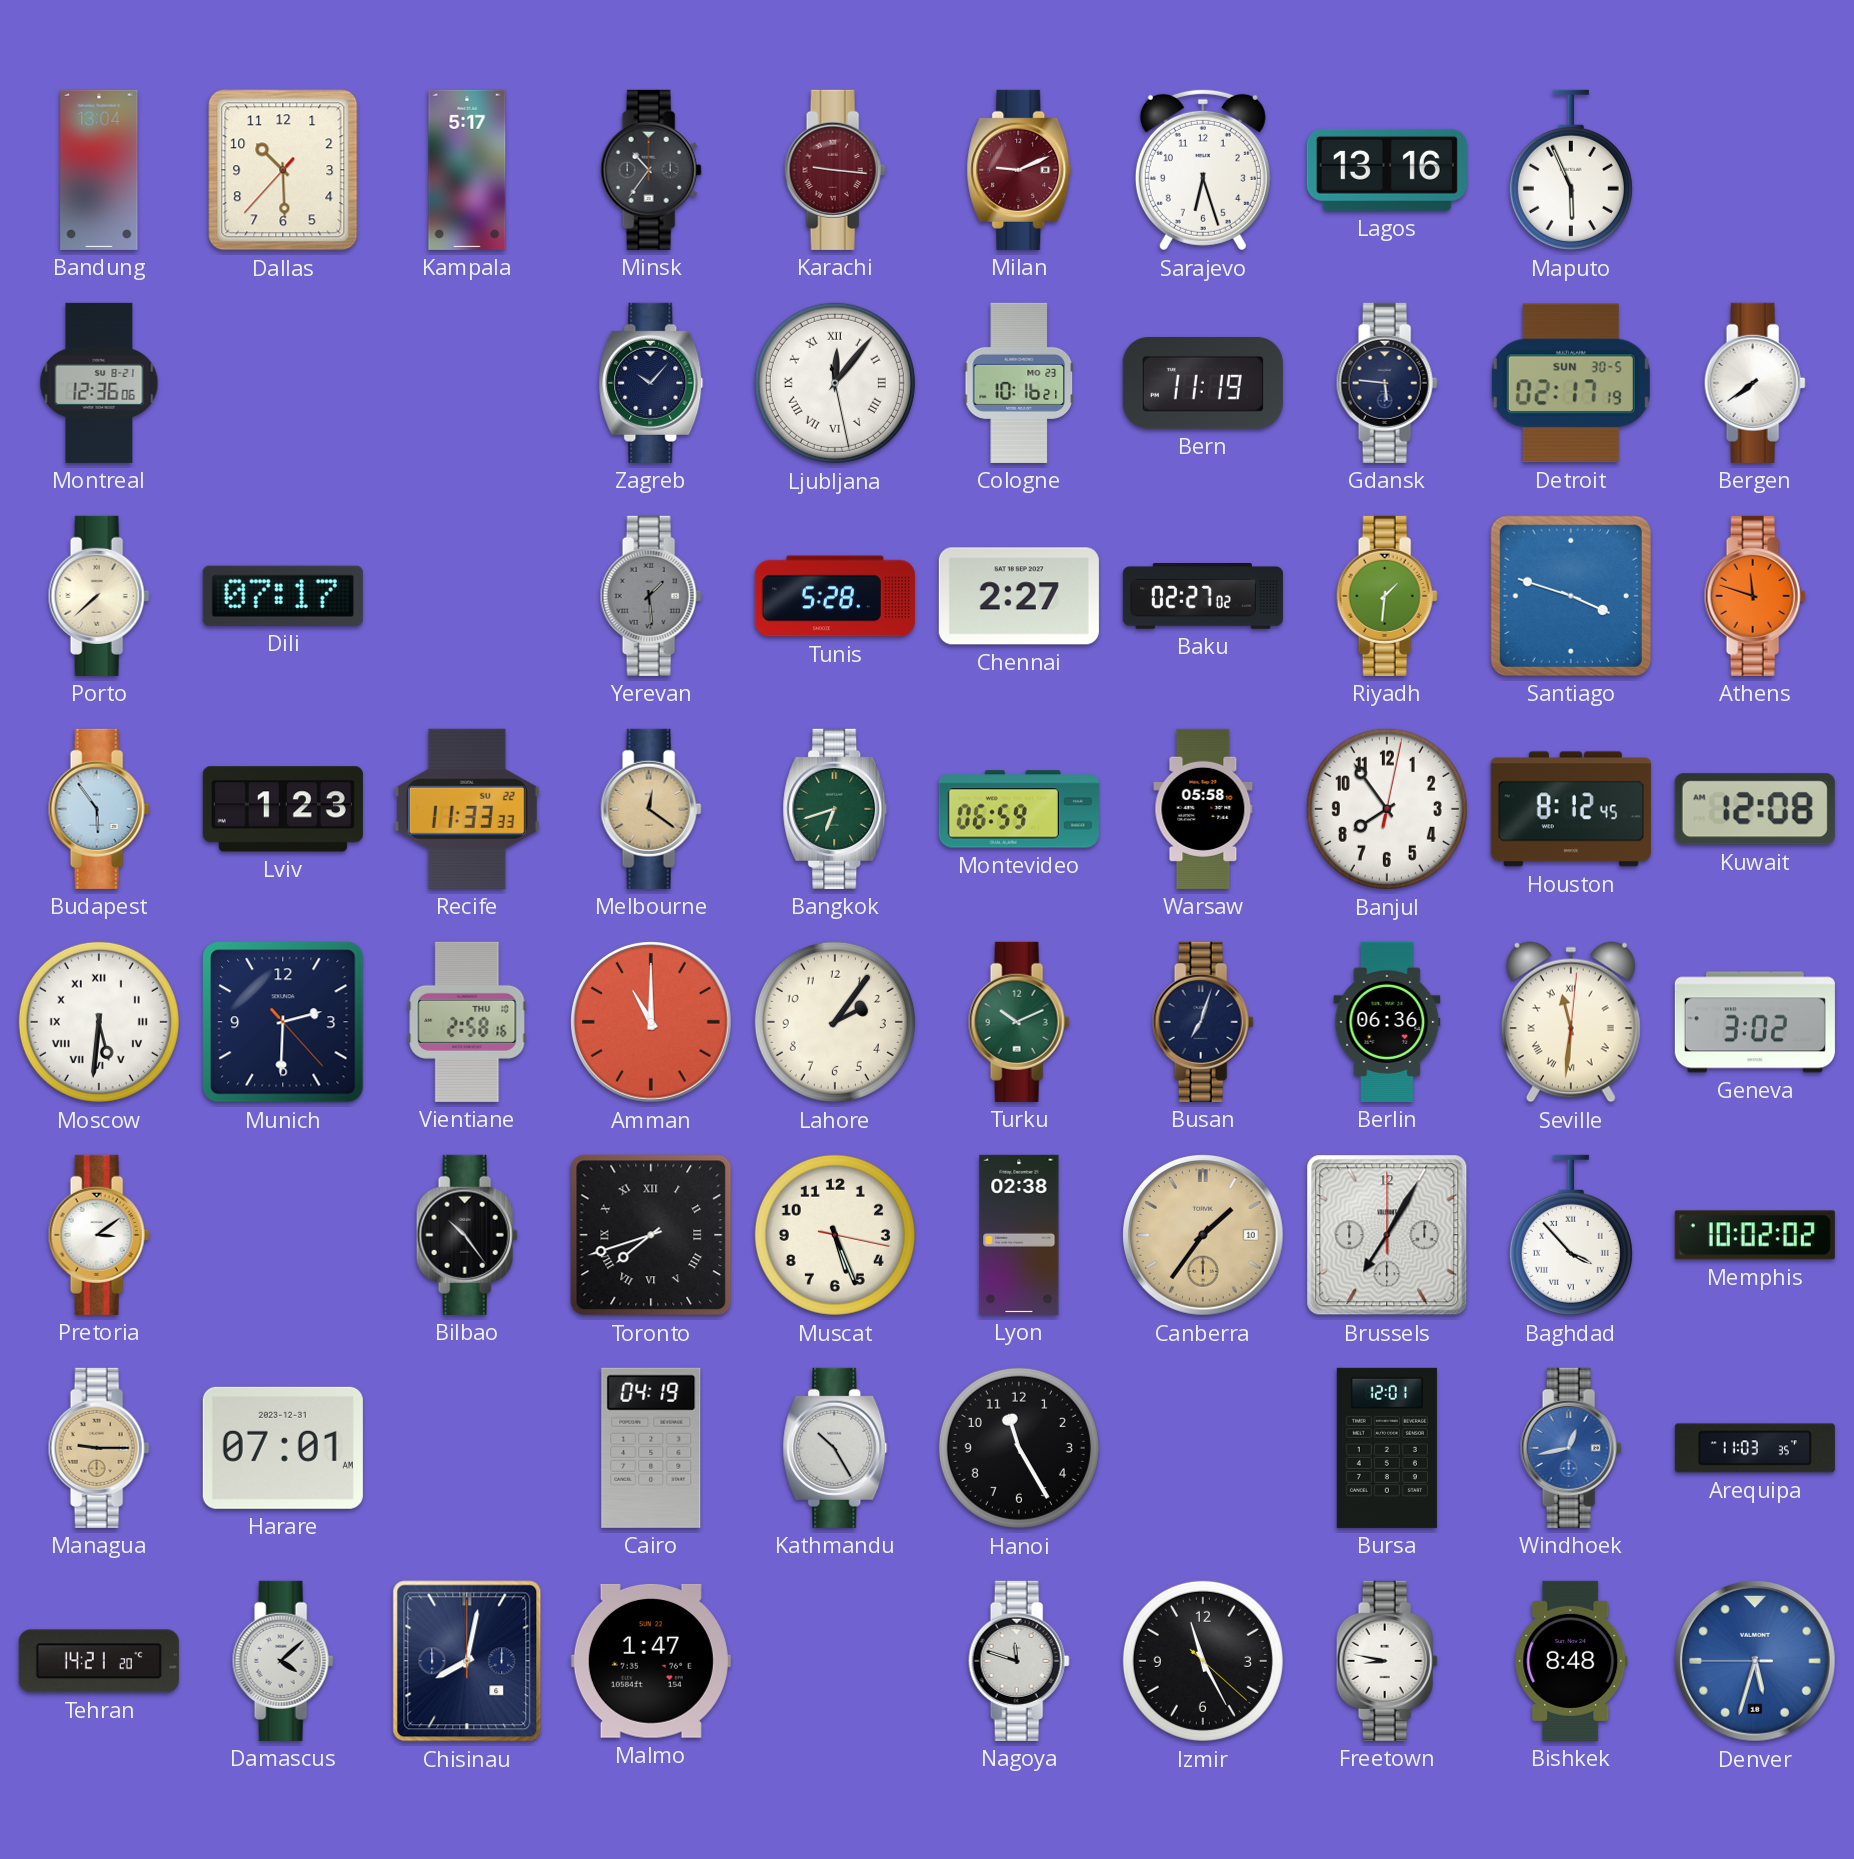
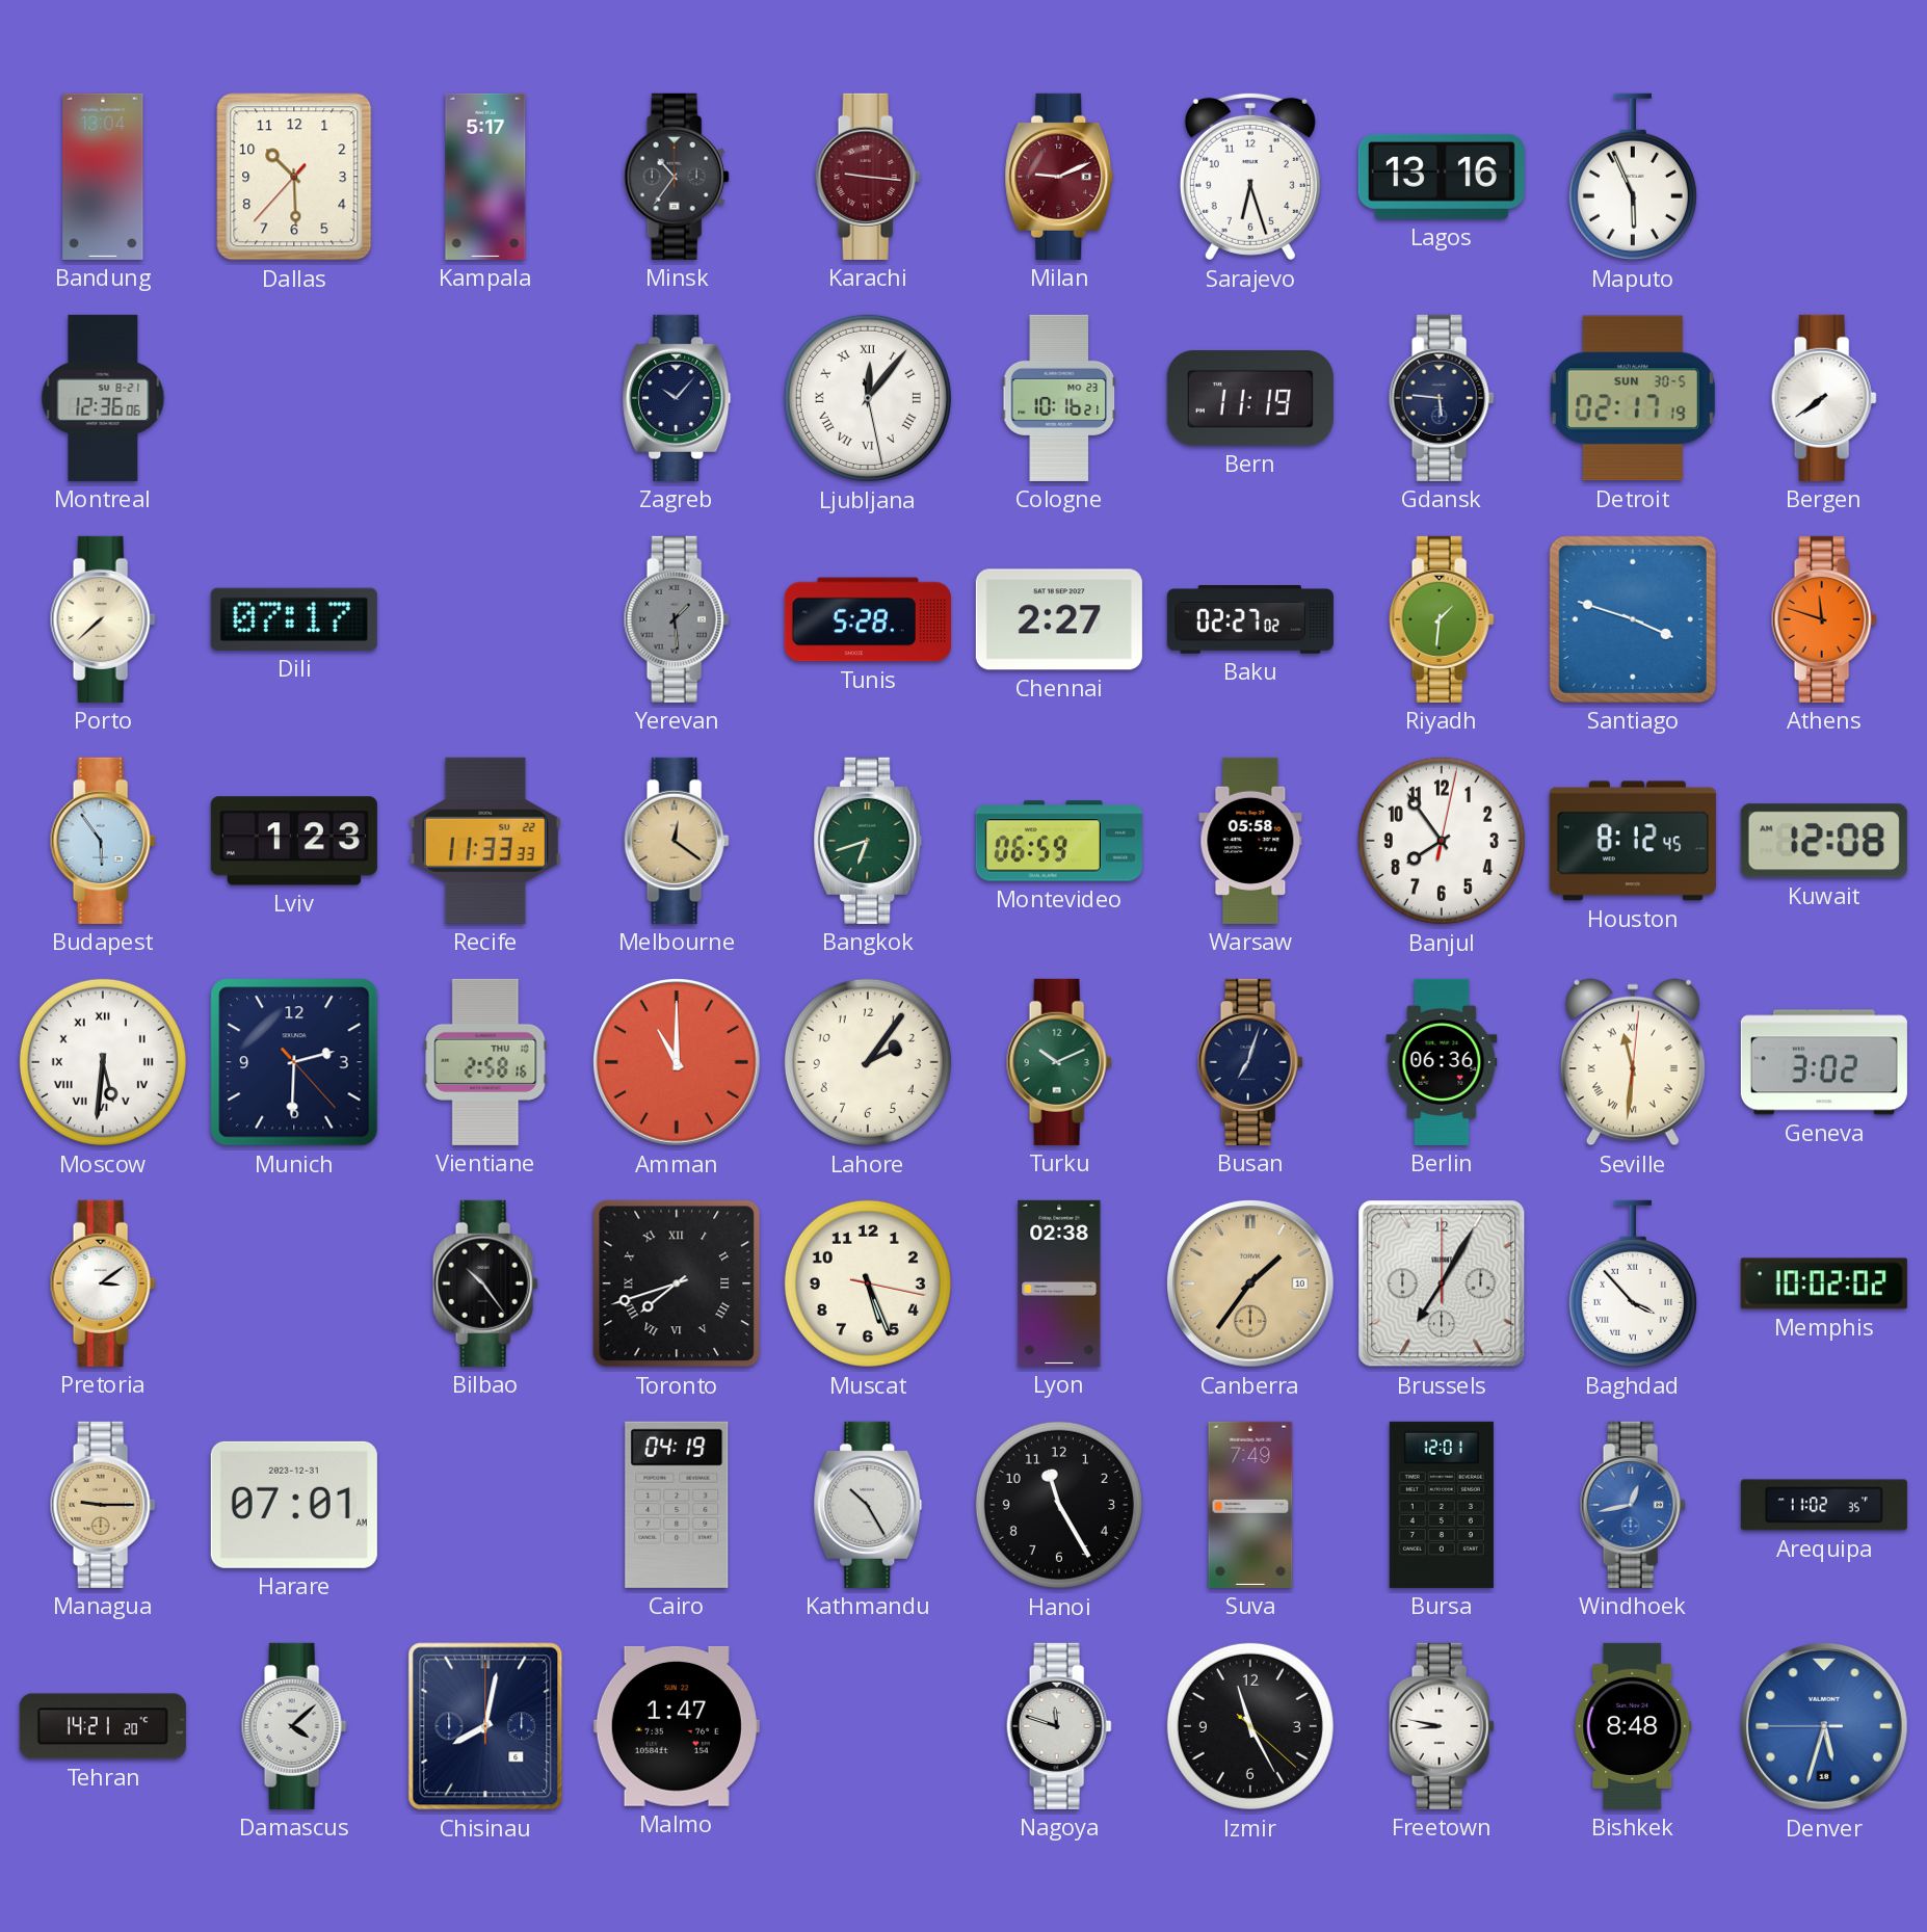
Suva: none -> 7:49
Arequipa: 11:03 -> 11:02
